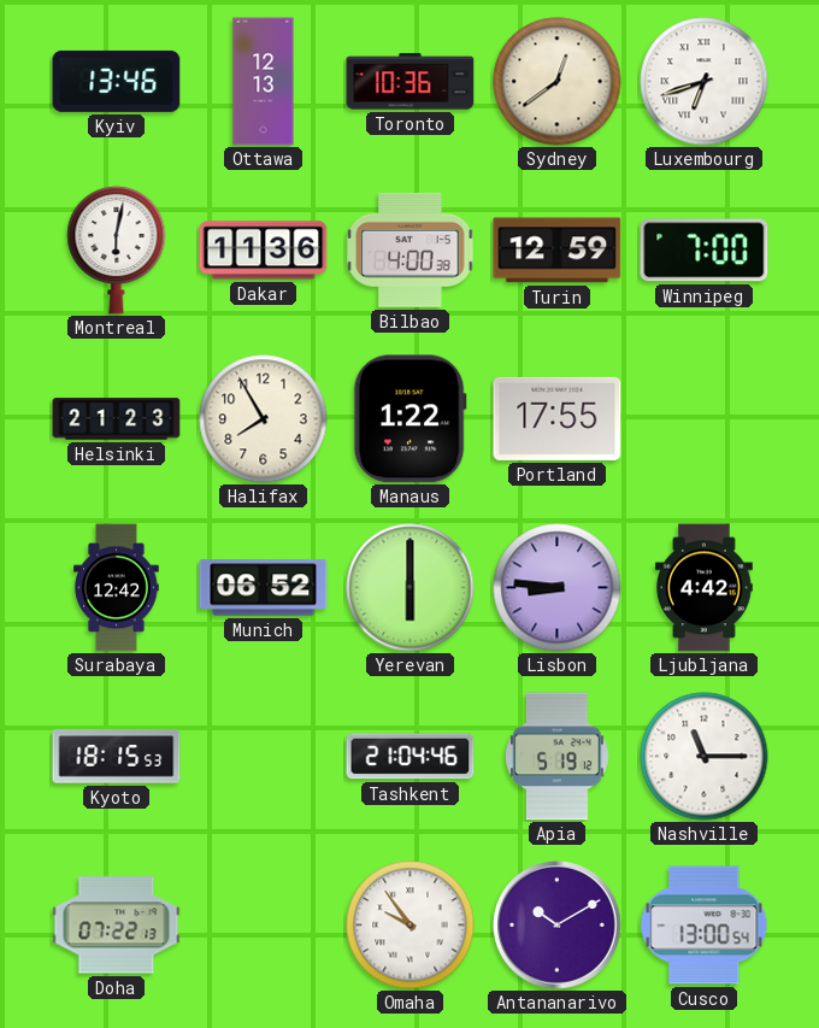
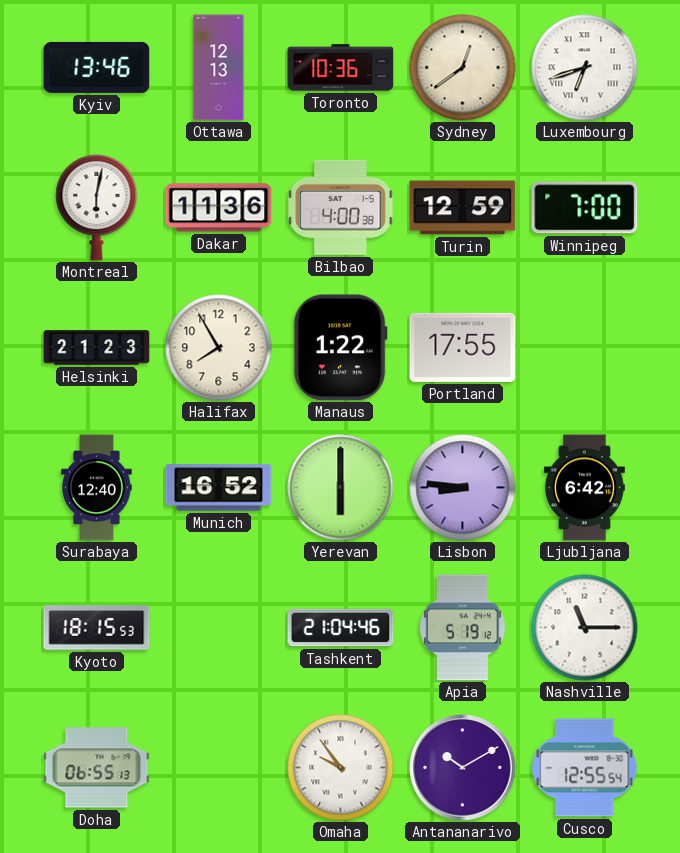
Surabaya: 12:42 -> 12:40
Munich: 06:52 -> 16:52
Ljubljana: 4:42 -> 6:42
Doha: 07:22 -> 06:55
Cusco: 13:00 -> 12:55
